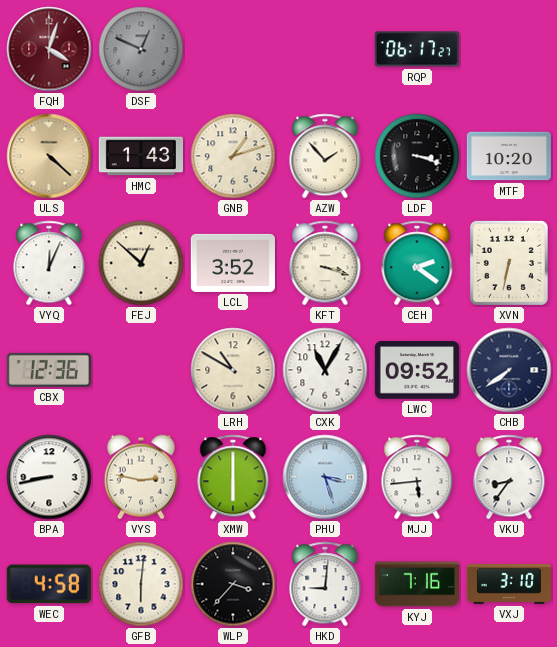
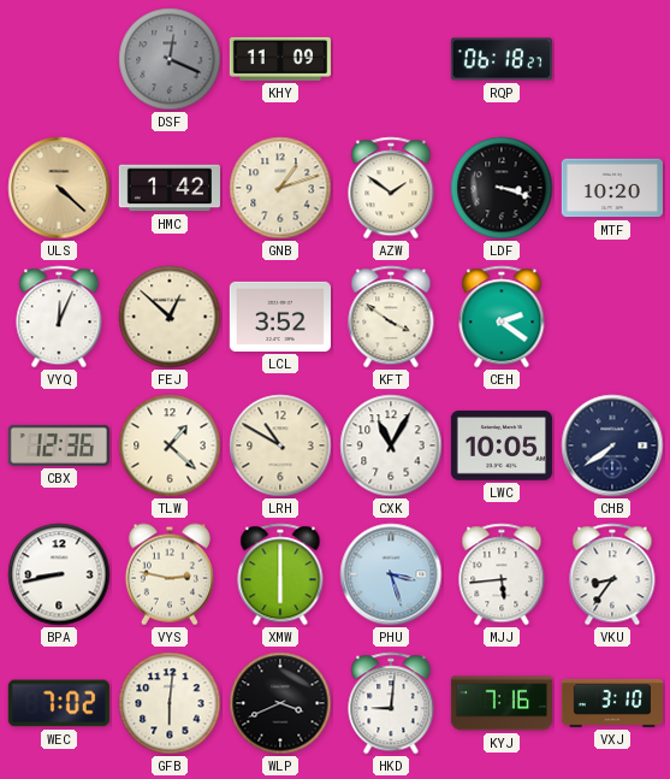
FQH: 4:03 -> none
DSF: 12:49 -> 12:19
KHY: none -> 11:09
RQP: 06:17 -> 06:18
HMC: 1:43 -> 1:42
AZW: 1:53 -> 1:51
KFT: 3:18 -> 3:51
XVN: 6:32 -> none
TLW: none -> 1:22
LWC: 09:52 -> 10:05
WEC: 4:58 -> 7:02
WLP: 3:37 -> 3:41
